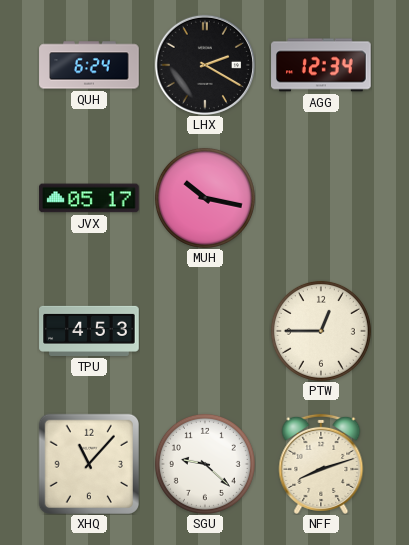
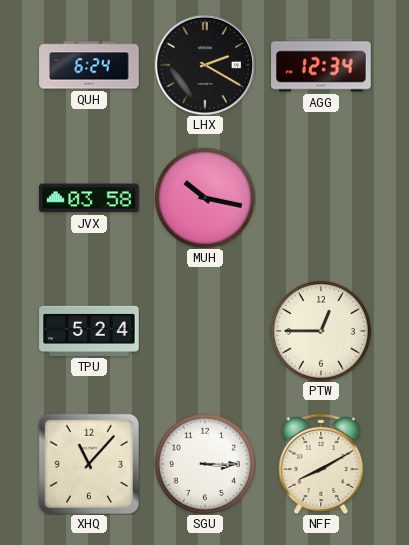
JVX: 05:17 -> 03:58
TPU: 4:53 -> 5:24
SGU: 9:22 -> 3:15
NFF: 8:12 -> 8:10
